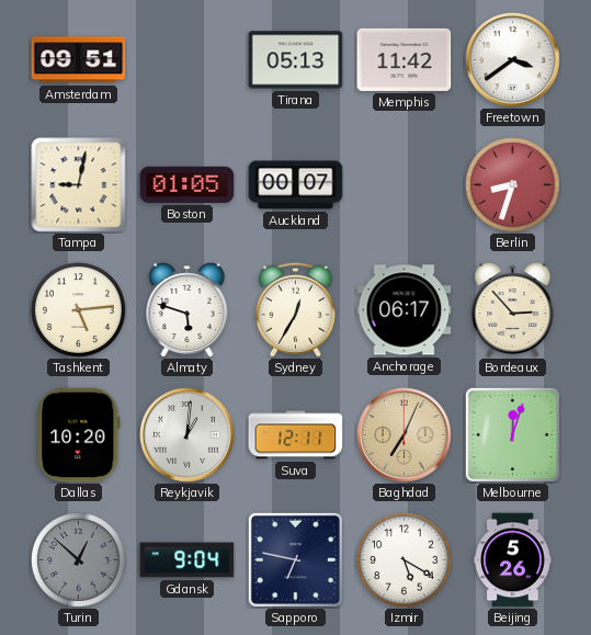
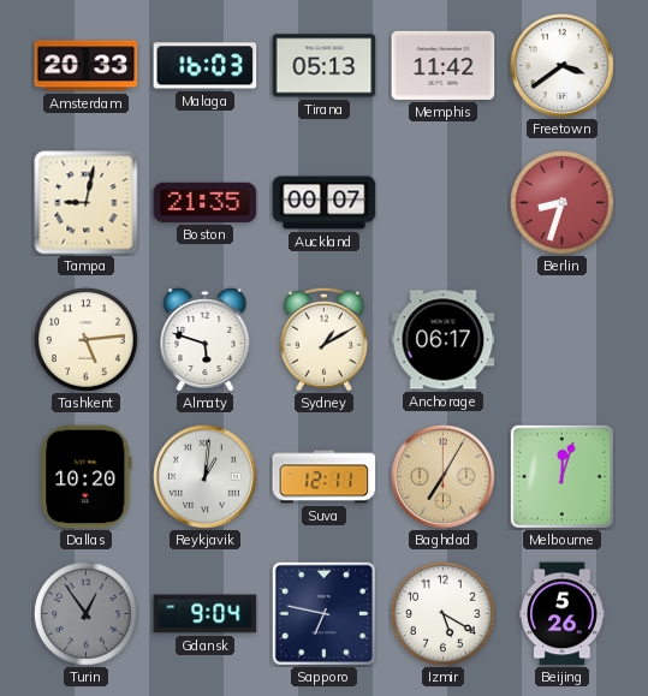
Amsterdam: 09:51 -> 20:33
Malaga: none -> 16:03
Boston: 01:05 -> 21:35
Sydney: 12:35 -> 1:10
Bordeaux: 2:53 -> none
Baghdad: 7:04 -> 7:05
Turin: 12:52 -> 12:54
